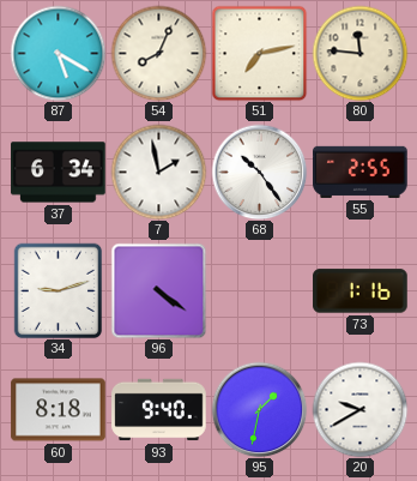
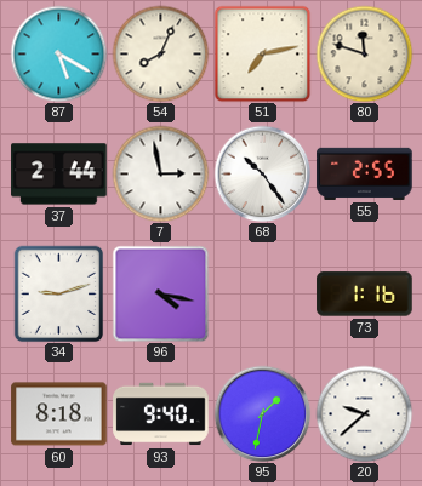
80: 11:46 -> 11:48
37: 6:34 -> 2:44
7: 1:58 -> 2:58
96: 4:21 -> 4:17
20: 9:40 -> 9:38
